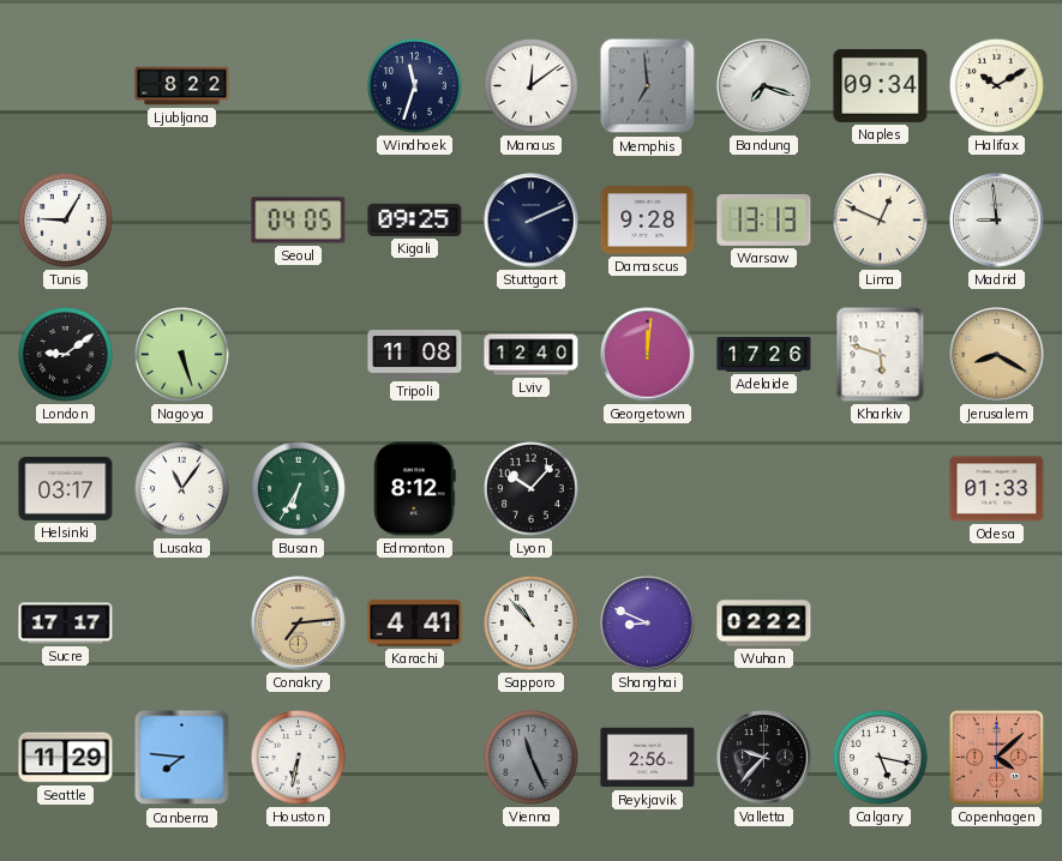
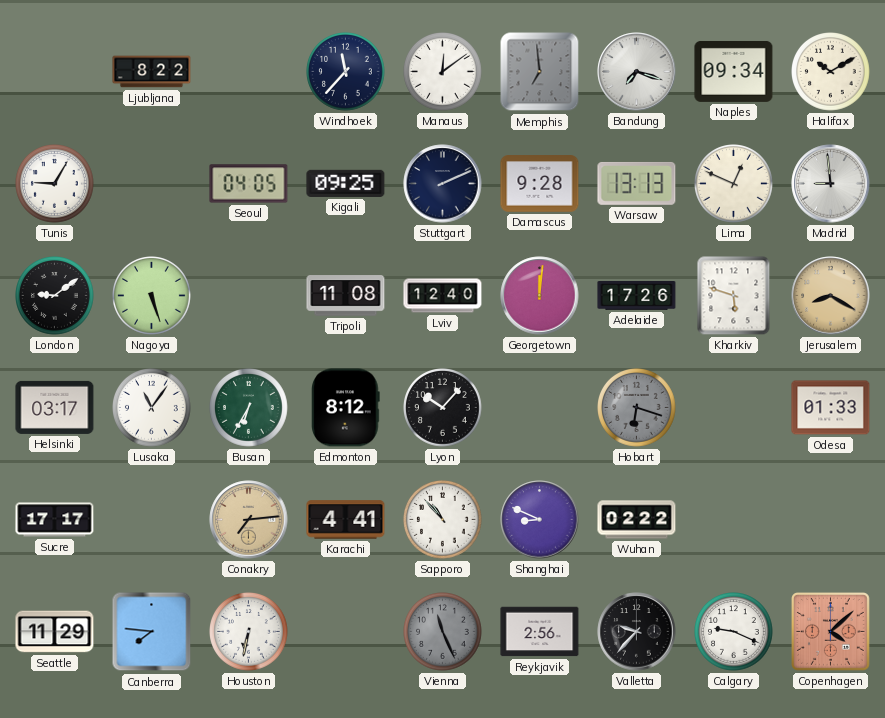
Windhoek: 11:33 -> 11:37
Hobart: none -> 6:18
Calgary: 5:17 -> 9:19
